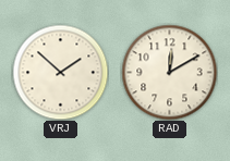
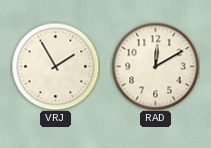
VRJ: 1:52 -> 1:55
